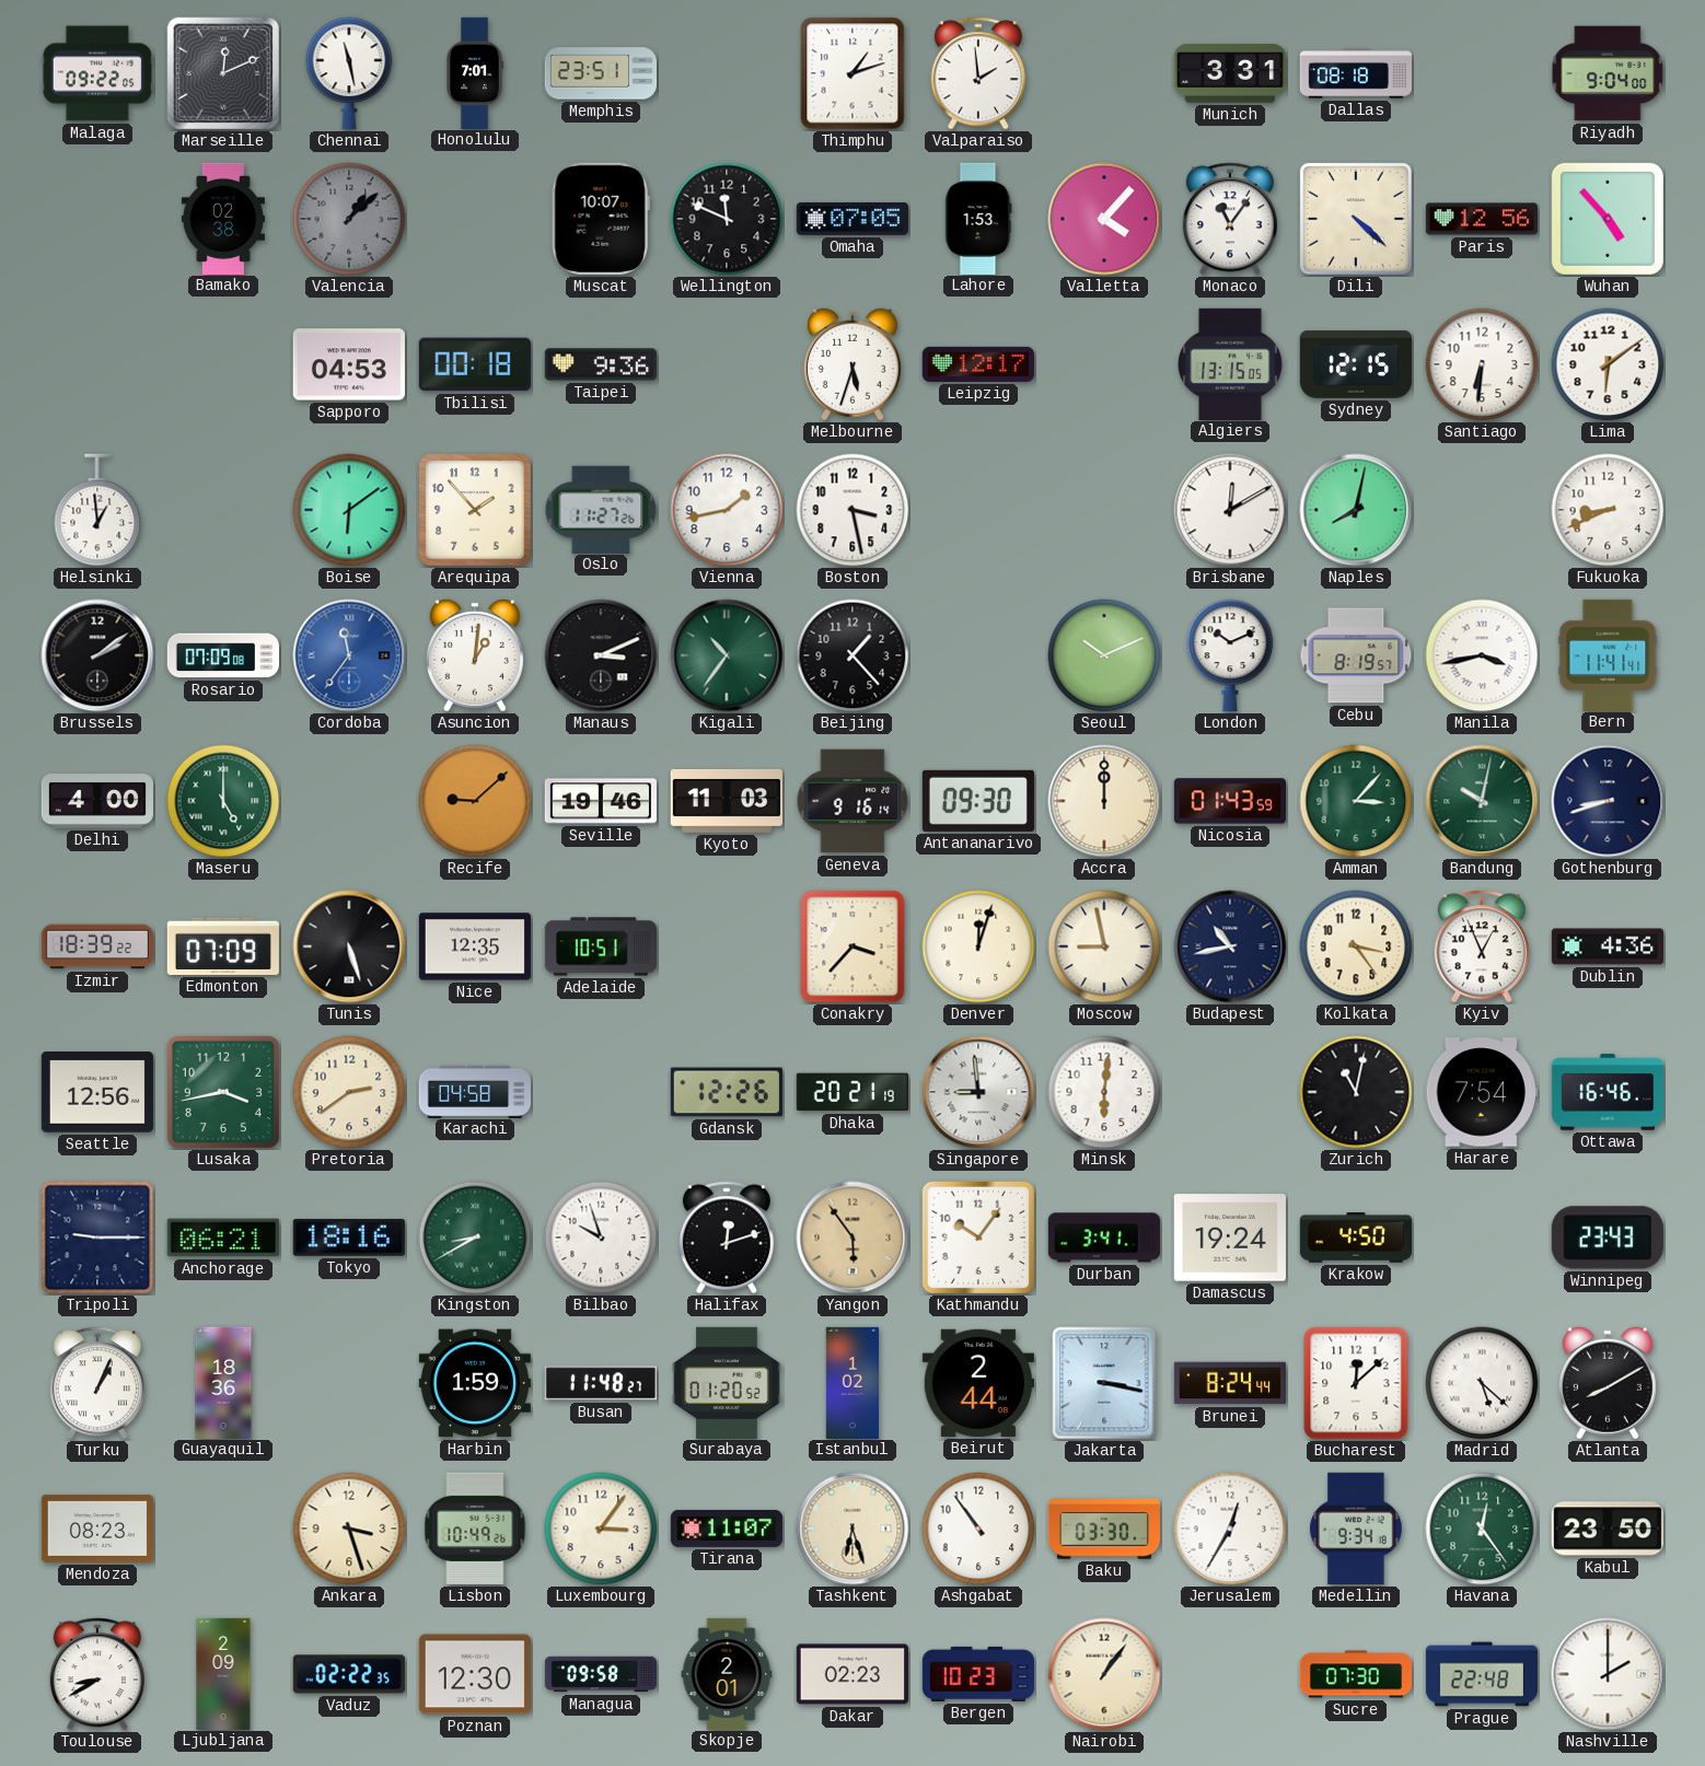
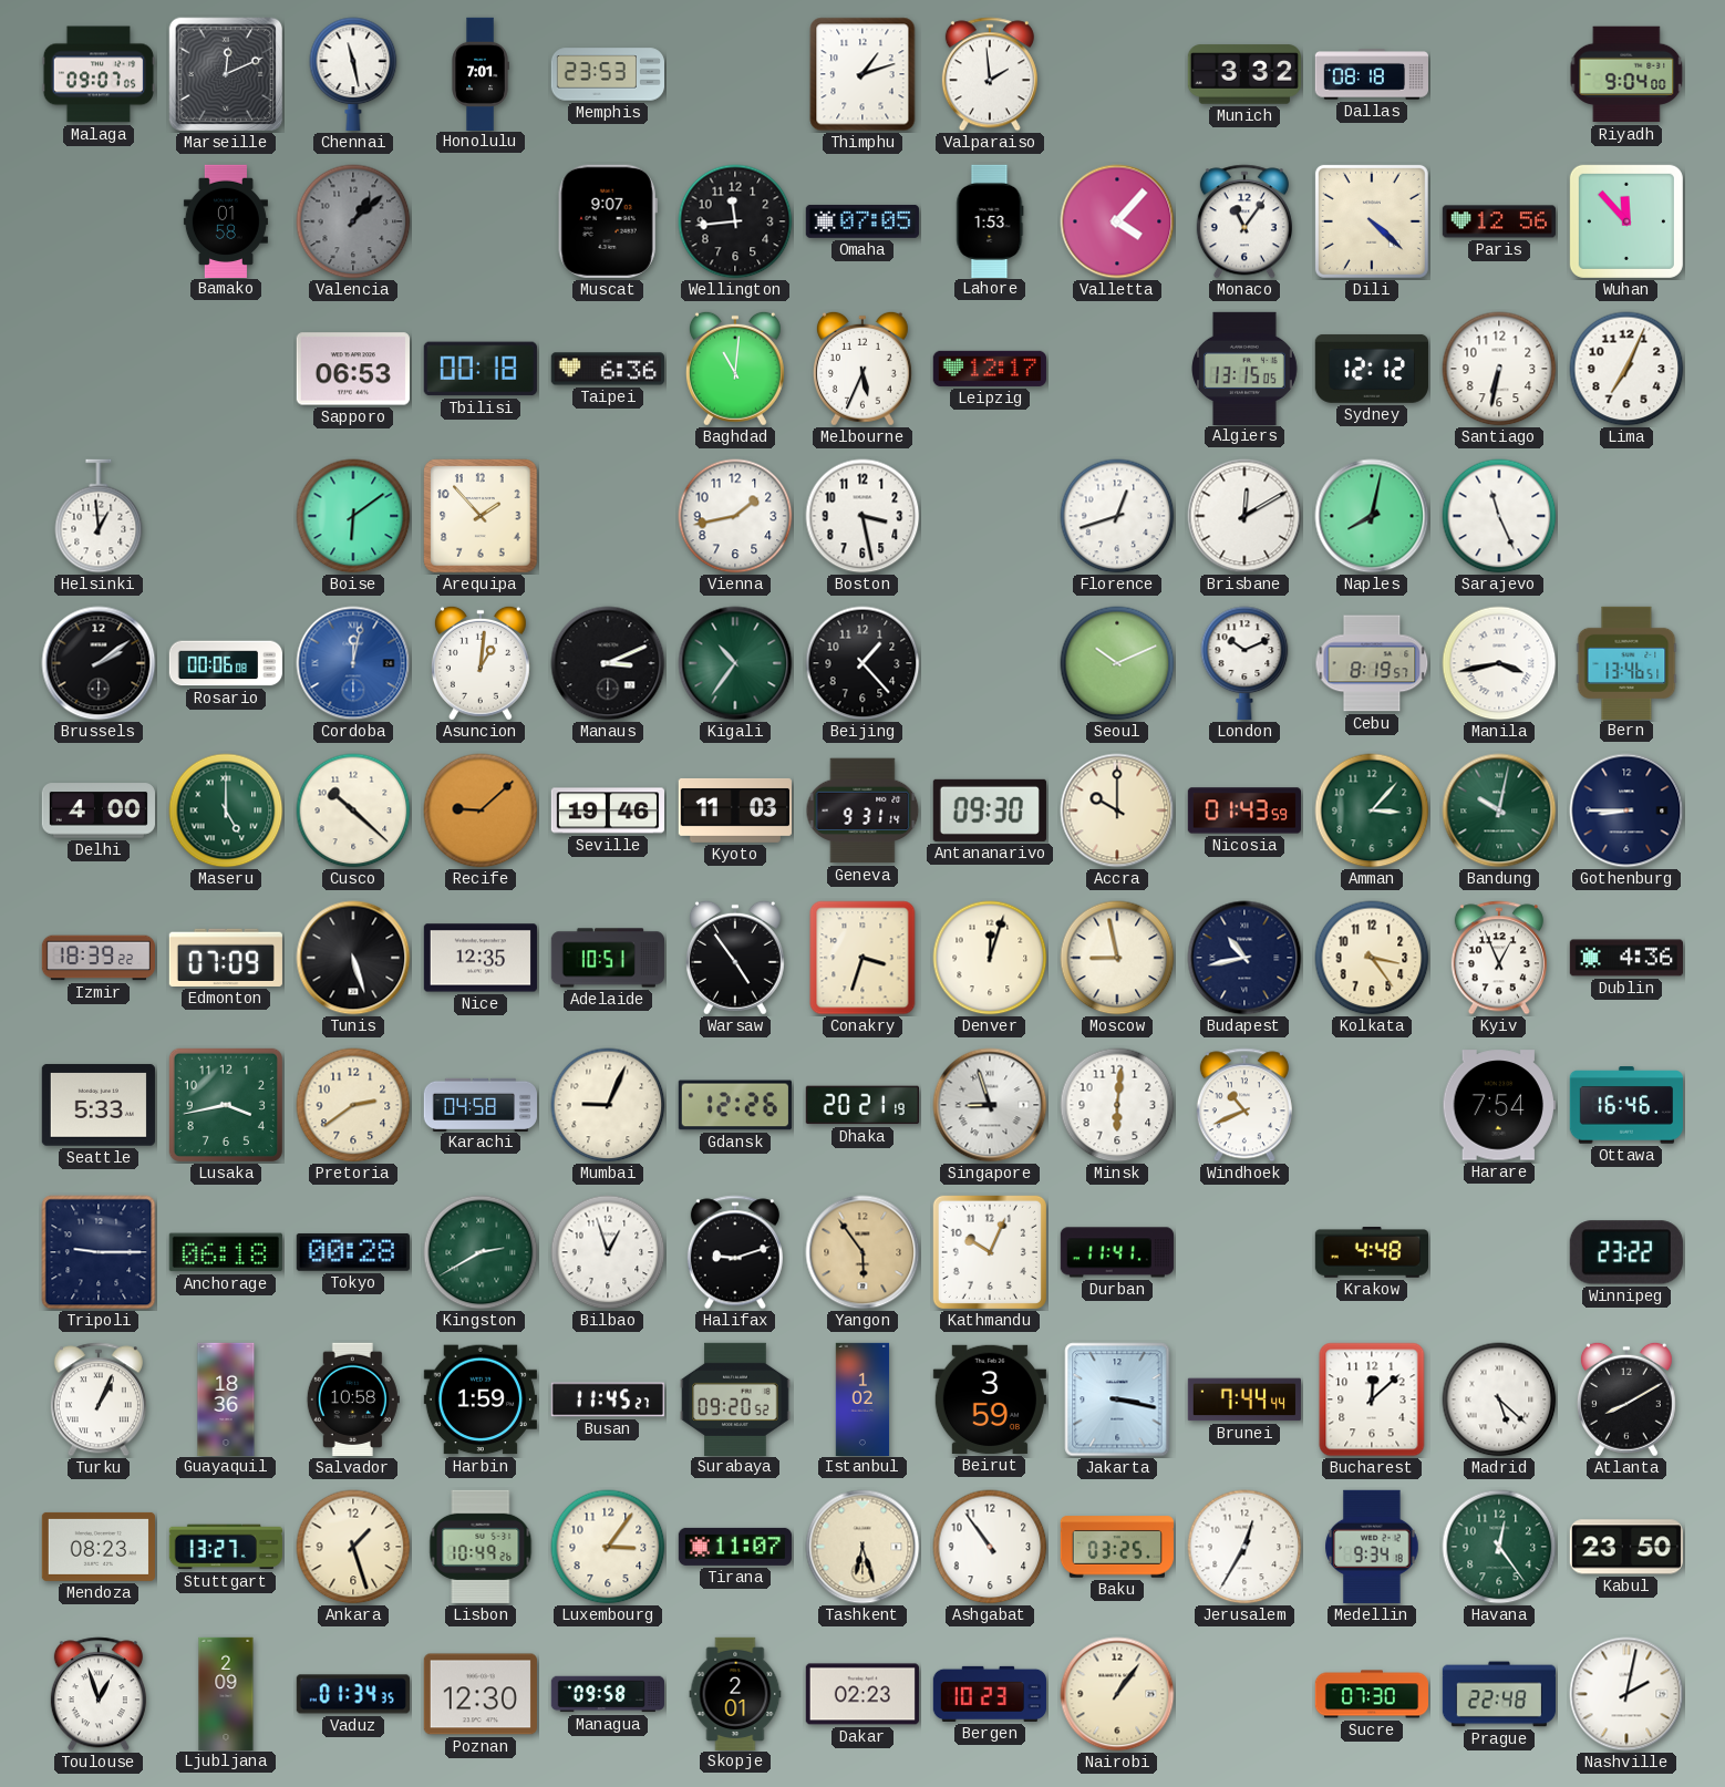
Malaga: 09:22 -> 09:07
Memphis: 23:51 -> 23:53
Munich: 3:31 -> 3:32
Bamako: 02:38 -> 01:58
Muscat: 10:07 -> 9:07
Wellington: 11:49 -> 11:44
Wuhan: 4:53 -> 11:53
Sapporo: 04:53 -> 06:53
Taipei: 9:36 -> 6:36
Baghdad: none -> 11:01
Melbourne: 5:33 -> 5:34
Sydney: 12:15 -> 12:12
Santiago: 6:31 -> 6:32
Lima: 6:09 -> 7:04
Oslo: 11:27 -> none
Florence: none -> 12:42
Sarajevo: none -> 11:26
Fukuoka: 8:41 -> none
Rosario: 07:09 -> 00:06
Cordoba: 11:36 -> 12:02
Bern: 11:41 -> 13:46
Cusco: none -> 10:22
Geneva: 9:16 -> 9:31
Accra: 12:00 -> 10:00
Gothenburg: 8:42 -> 8:45
Warsaw: none -> 4:54
Conakry: 3:37 -> 3:33
Seattle: 12:56 -> 5:33
Mumbai: none -> 9:04
Singapore: 8:59 -> 8:57
Windhoek: none -> 10:41
Zurich: 11:02 -> none
Anchorage: 06:21 -> 06:18
Tokyo: 18:16 -> 00:28
Kingston: 8:40 -> 2:40
Bilbao: 9:57 -> 12:57
Halifax: 12:12 -> 9:12
Kathmandu: 10:06 -> 10:04
Durban: 3:41 -> 11:41
Damascus: 19:24 -> none
Krakow: 4:50 -> 4:48
Winnipeg: 23:43 -> 23:22
Salvador: none -> 10:58
Busan: 11:48 -> 11:45
Surabaya: 01:20 -> 09:20
Beirut: 2:44 -> 3:59
Brunei: 8:24 -> 7:44
Stuttgart: none -> 13:27
Ankara: 3:27 -> 1:27
Baku: 03:30 -> 03:25
Toulouse: 8:40 -> 12:57
Vaduz: 02:22 -> 01:34
Nashville: 2:00 -> 2:02
